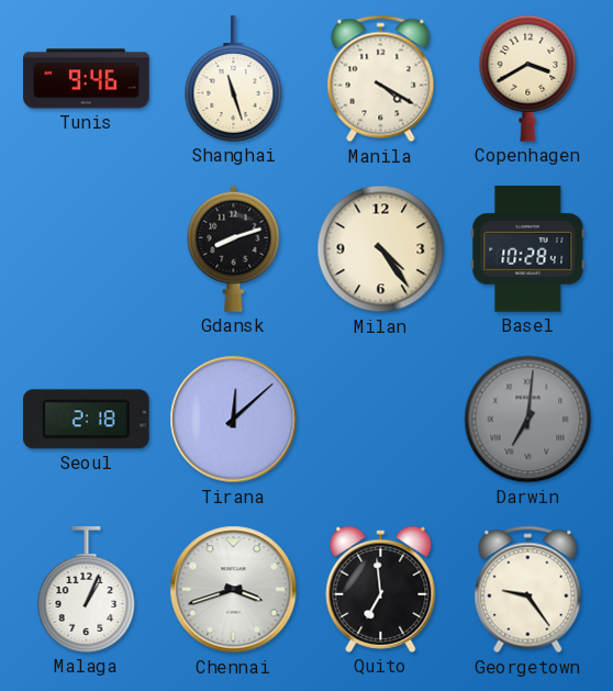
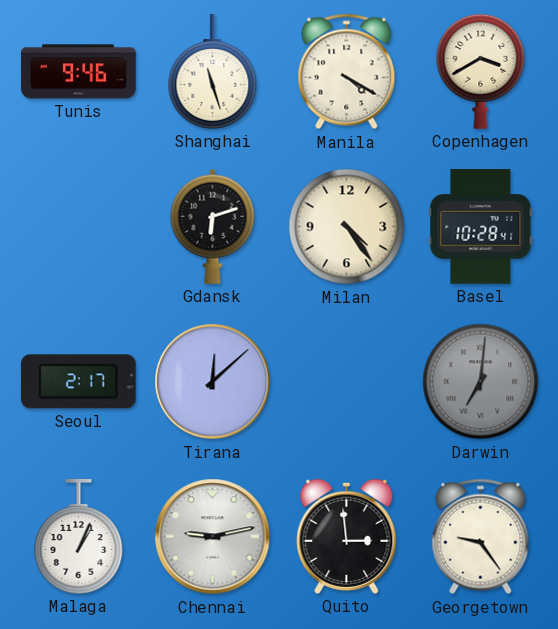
Gdansk: 8:12 -> 6:12
Seoul: 2:18 -> 2:17
Chennai: 3:42 -> 9:13
Quito: 6:59 -> 2:59
